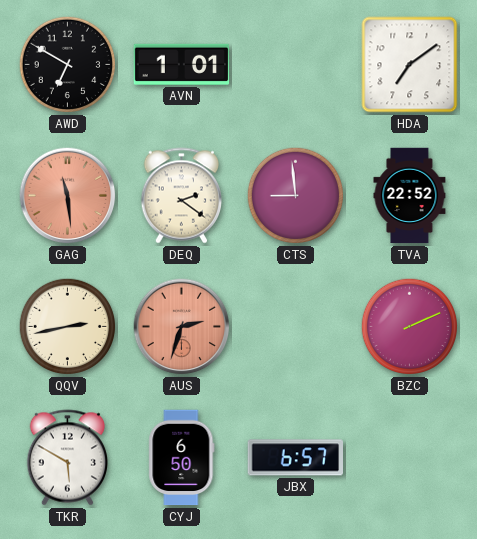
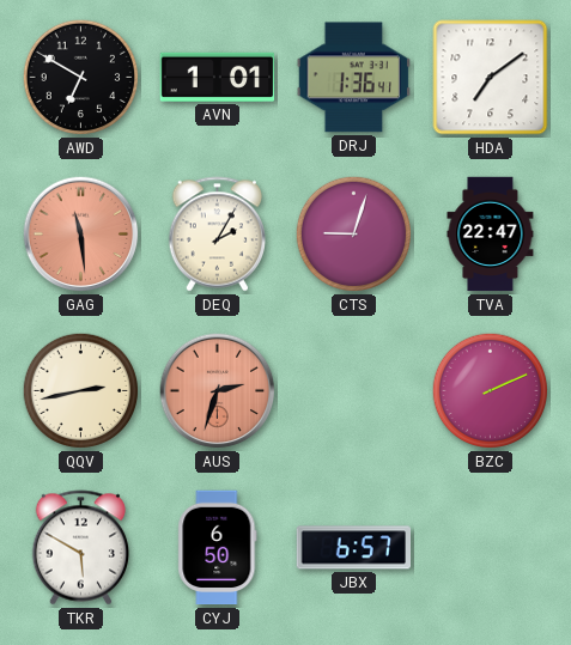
DRJ: none -> 1:36
DEQ: 2:21 -> 2:05
CTS: 8:59 -> 9:03
TVA: 22:52 -> 22:47
